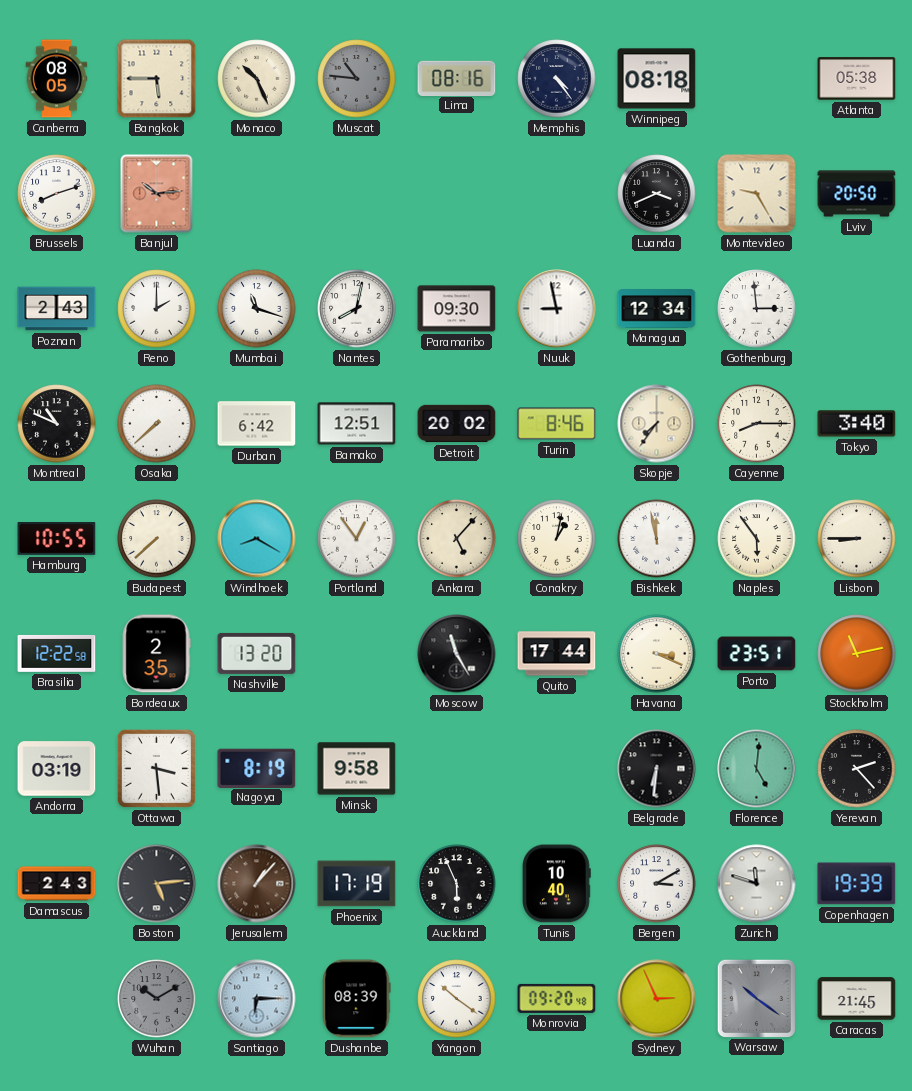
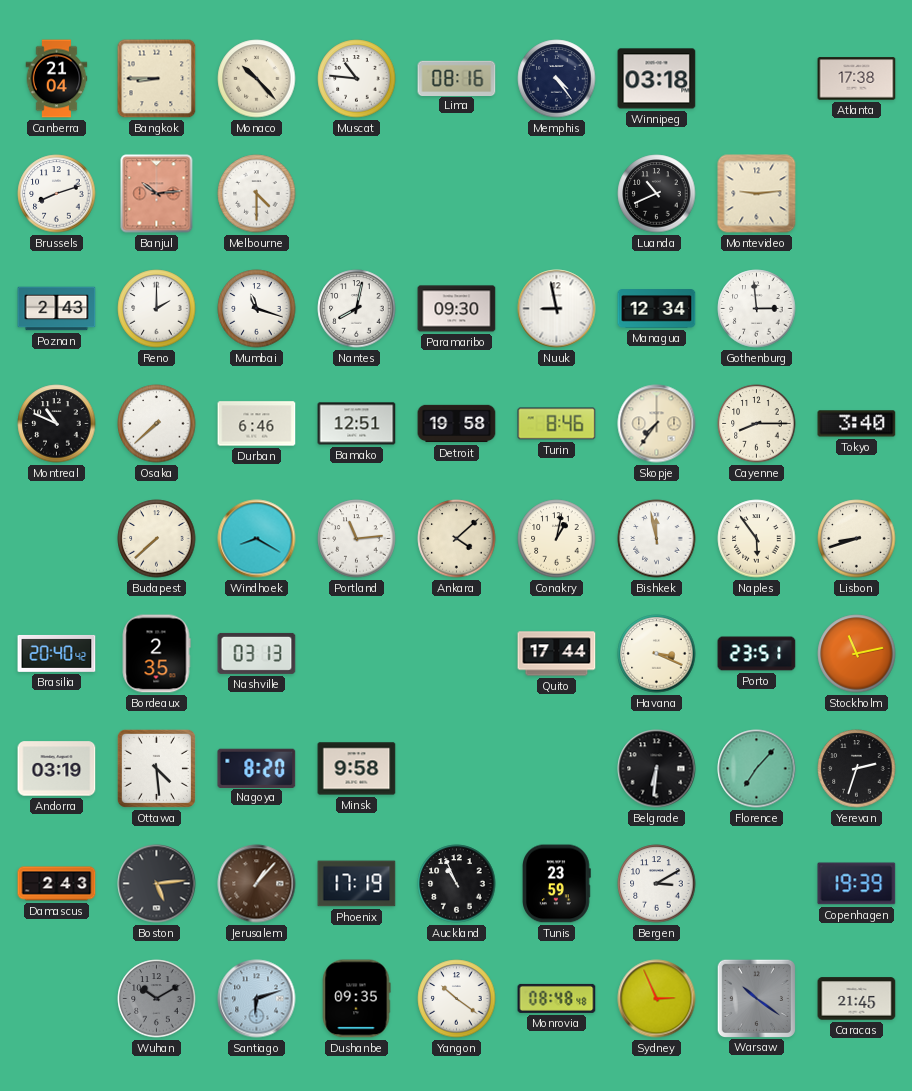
Canberra: 08:05 -> 21:04
Bangkok: 5:45 -> 8:45
Monaco: 10:26 -> 10:23
Muscat dial: grey -> white
Winnipeg: 08:18 -> 03:18
Atlanta: 05:38 -> 17:38
Melbourne: none -> 4:30
Luanda: 3:41 -> 10:41
Montevideo: 9:25 -> 9:14
Lviv: 20:50 -> none
Durban: 6:42 -> 6:46
Detroit: 20:02 -> 19:58
Hamburg: 10:55 -> none
Portland: 12:54 -> 11:14
Ankara: 5:07 -> 4:08
Lisbon: 8:45 -> 8:42
Brasilia: 12:22 -> 20:40
Nashville: 13:20 -> 03:13
Moscow: 11:25 -> none
Ottawa: 3:29 -> 4:29
Nagoya: 8:19 -> 8:20
Florence: 5:01 -> 7:07
Yerevan: 2:23 -> 2:33
Auckland: 5:56 -> 10:56
Tunis: 10:40 -> 23:59
Zurich: 11:48 -> none
Santiago: 6:15 -> 6:12
Dushanbe: 08:39 -> 09:35
Monrovia: 09:20 -> 08:48
